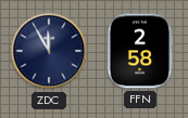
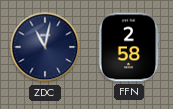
ZDC: 11:55 -> 11:02
